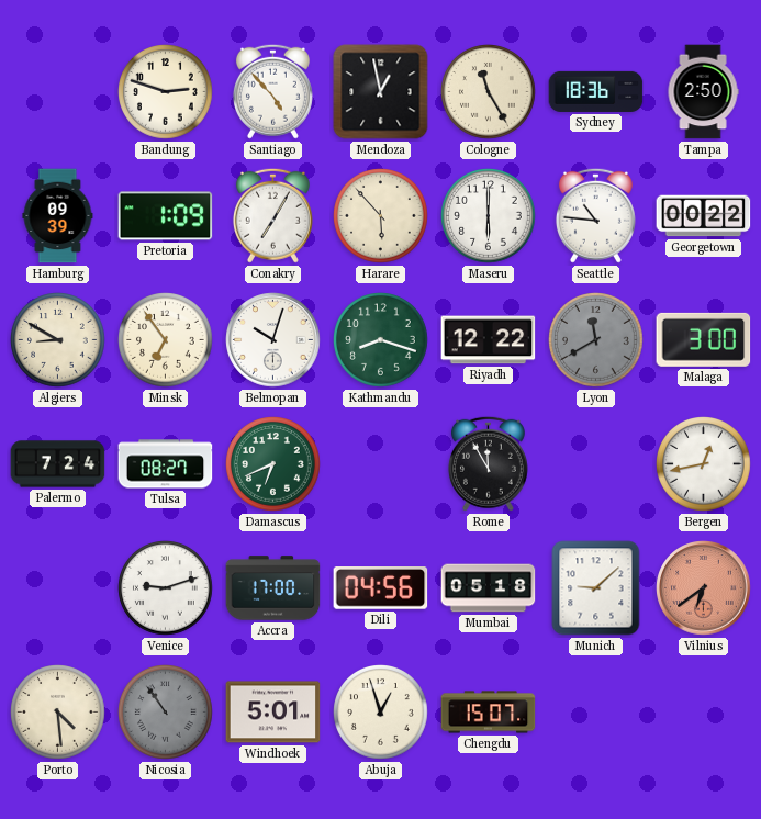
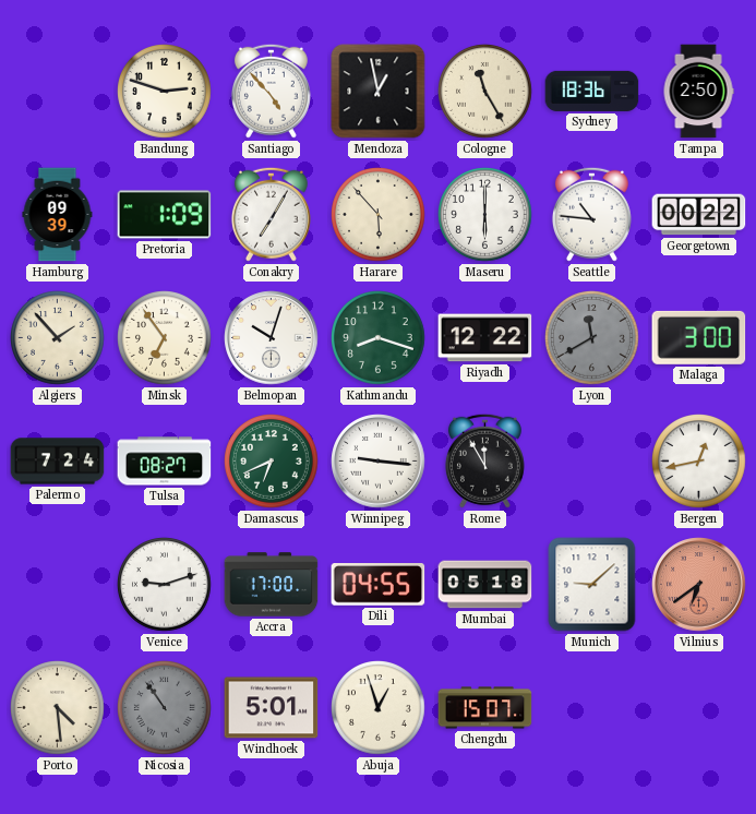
Algiers: 8:50 -> 1:53
Winnipeg: none -> 9:16
Dili: 04:56 -> 04:55
